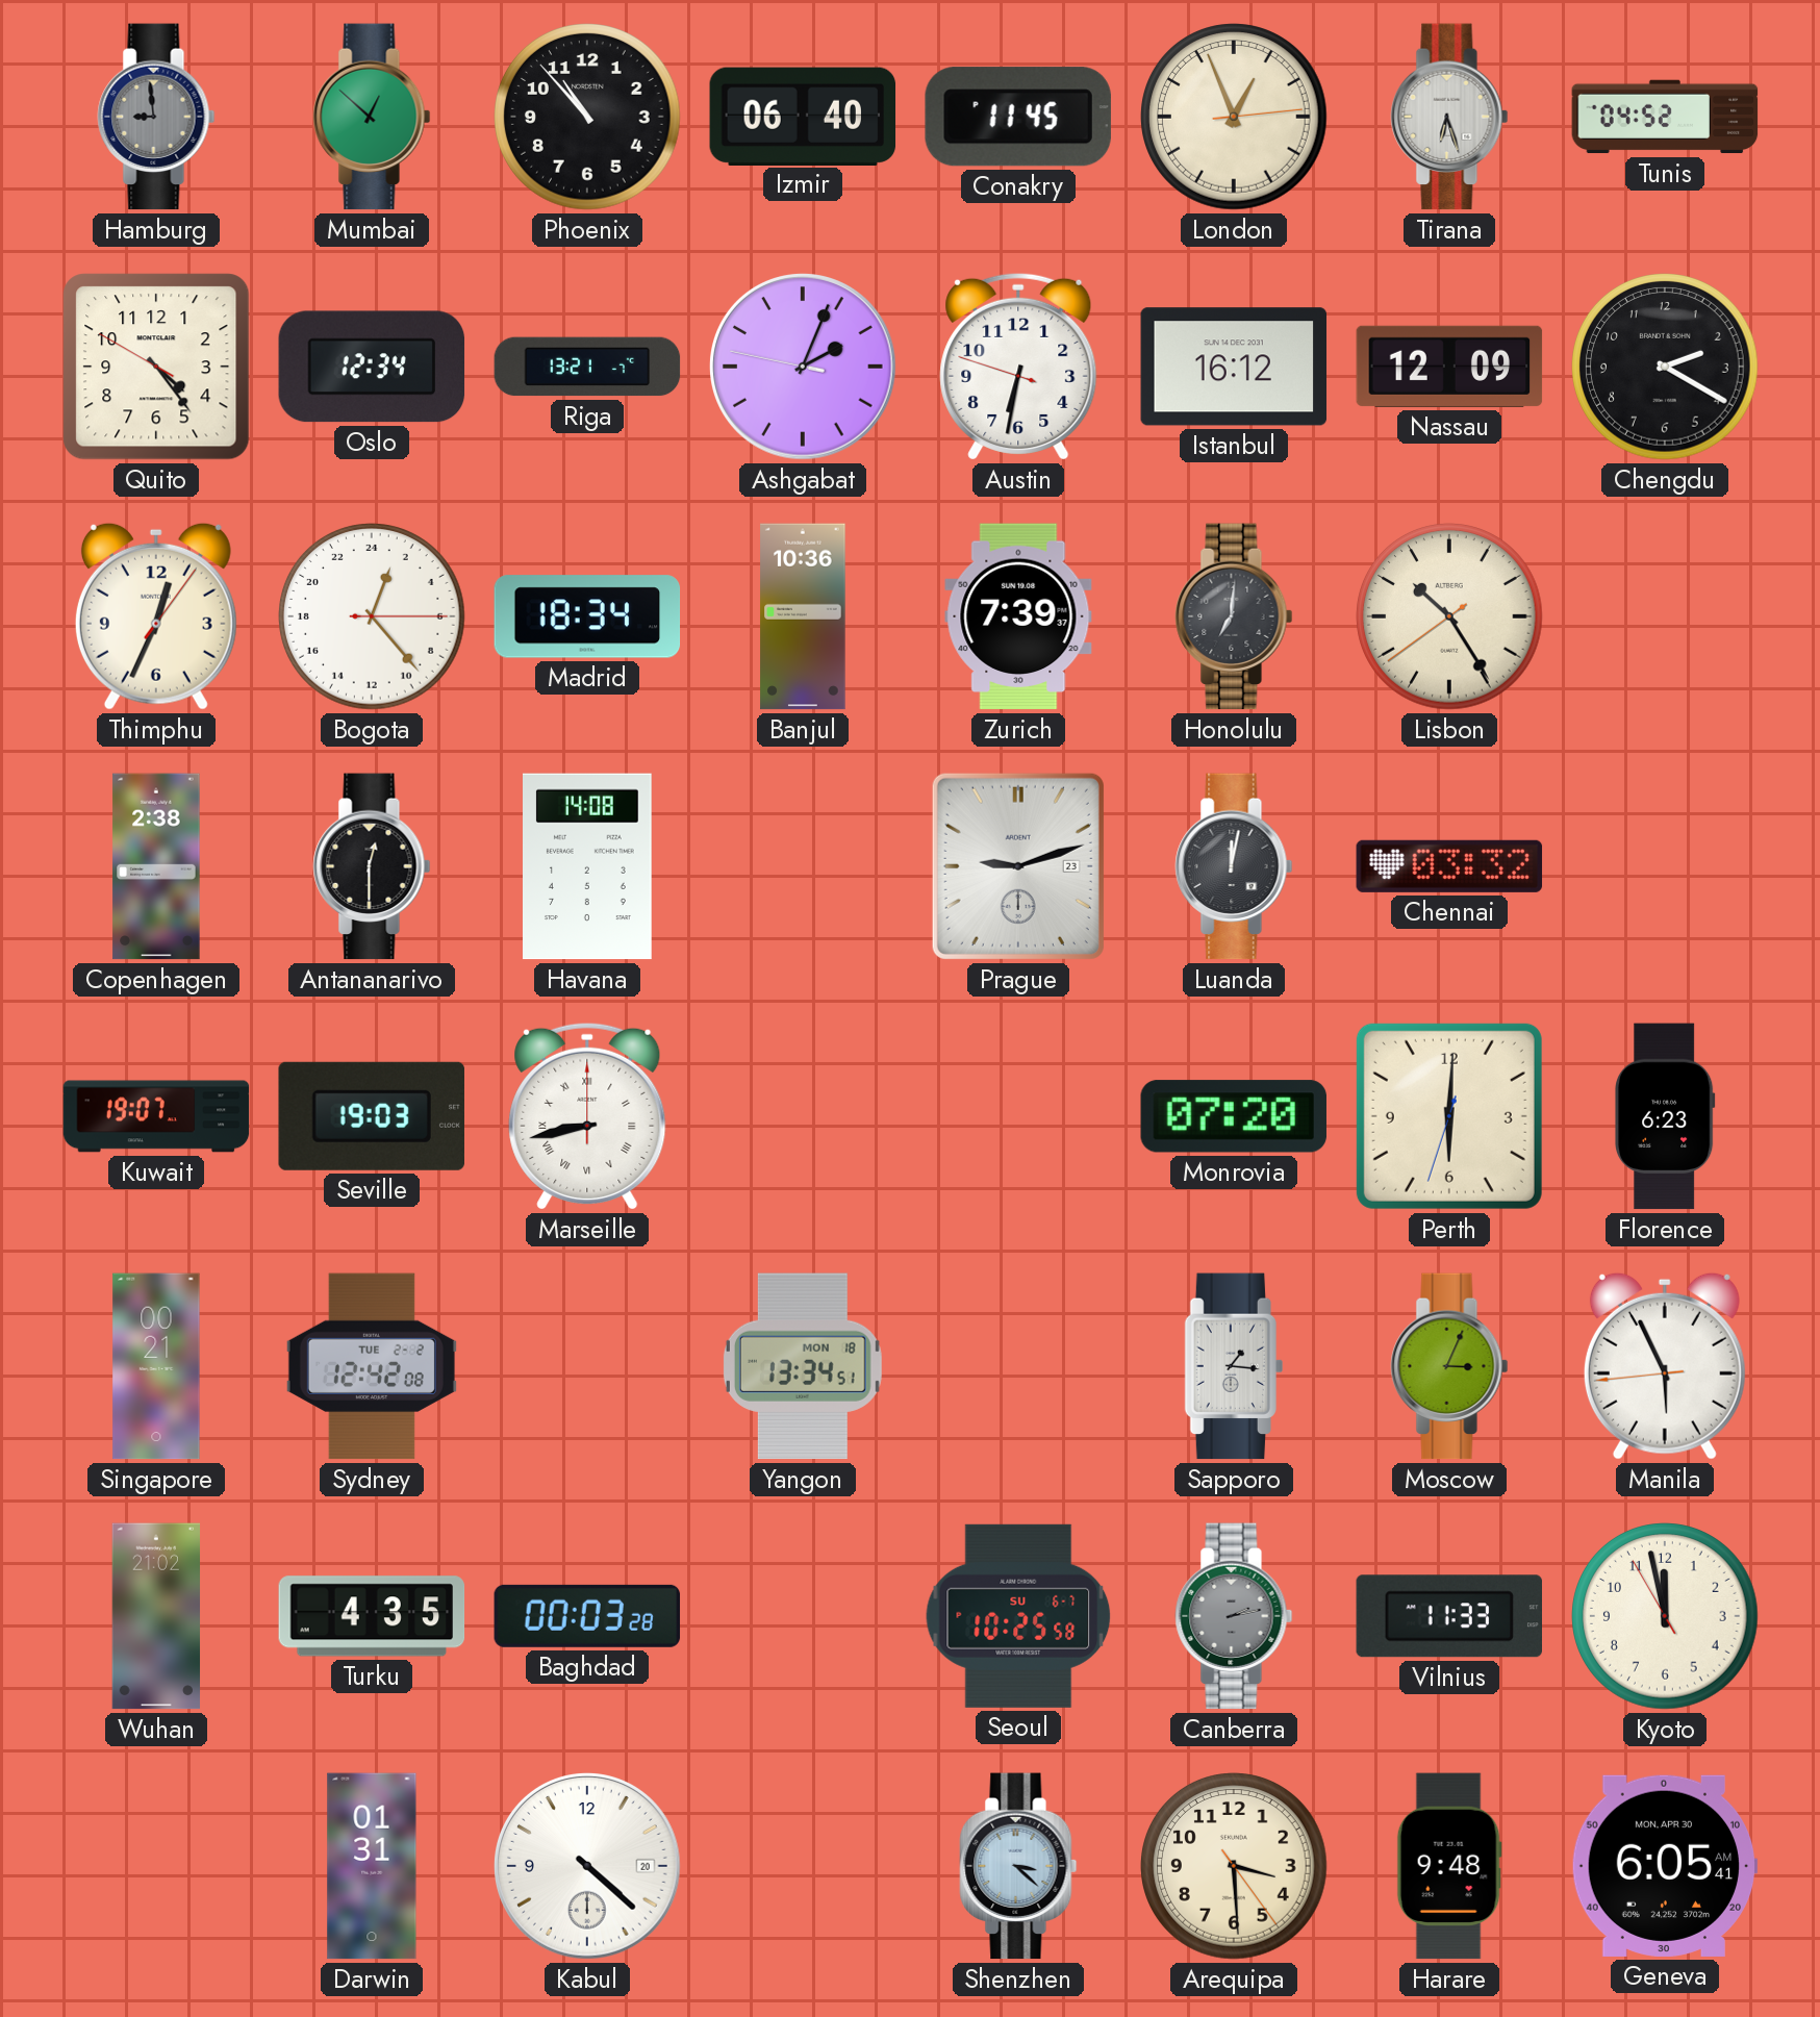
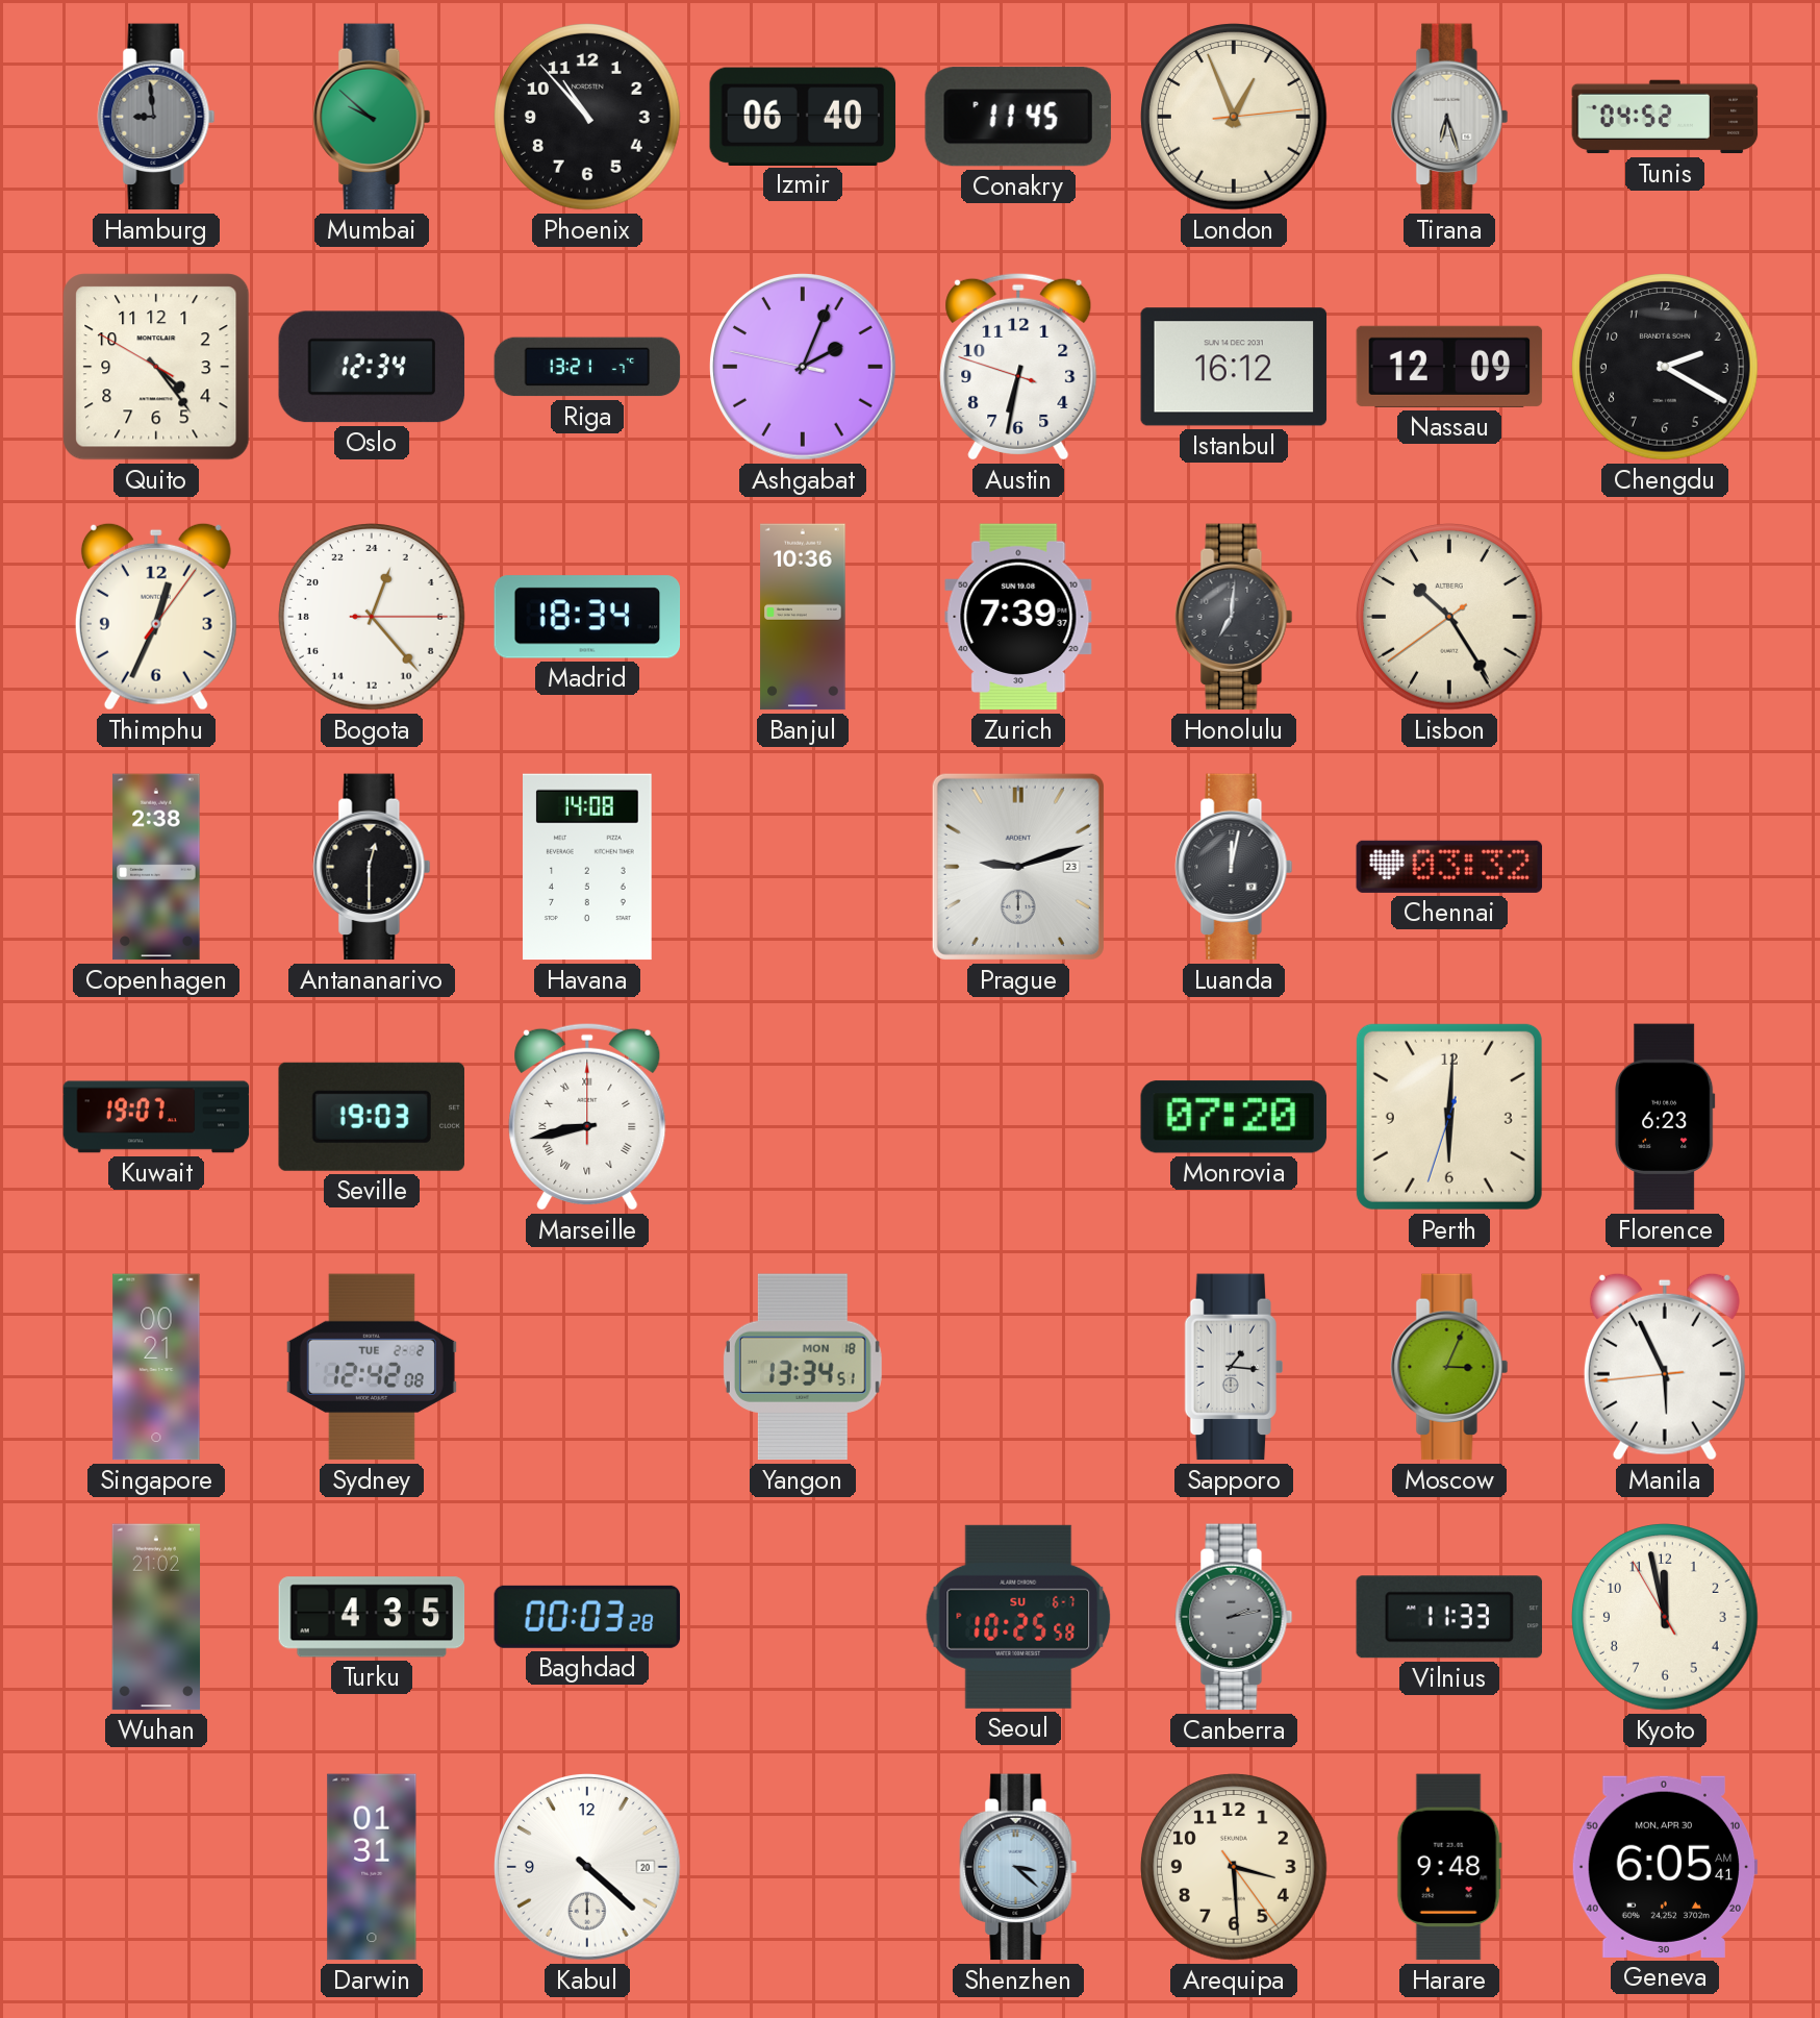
Mumbai: 12:52 -> 9:52
